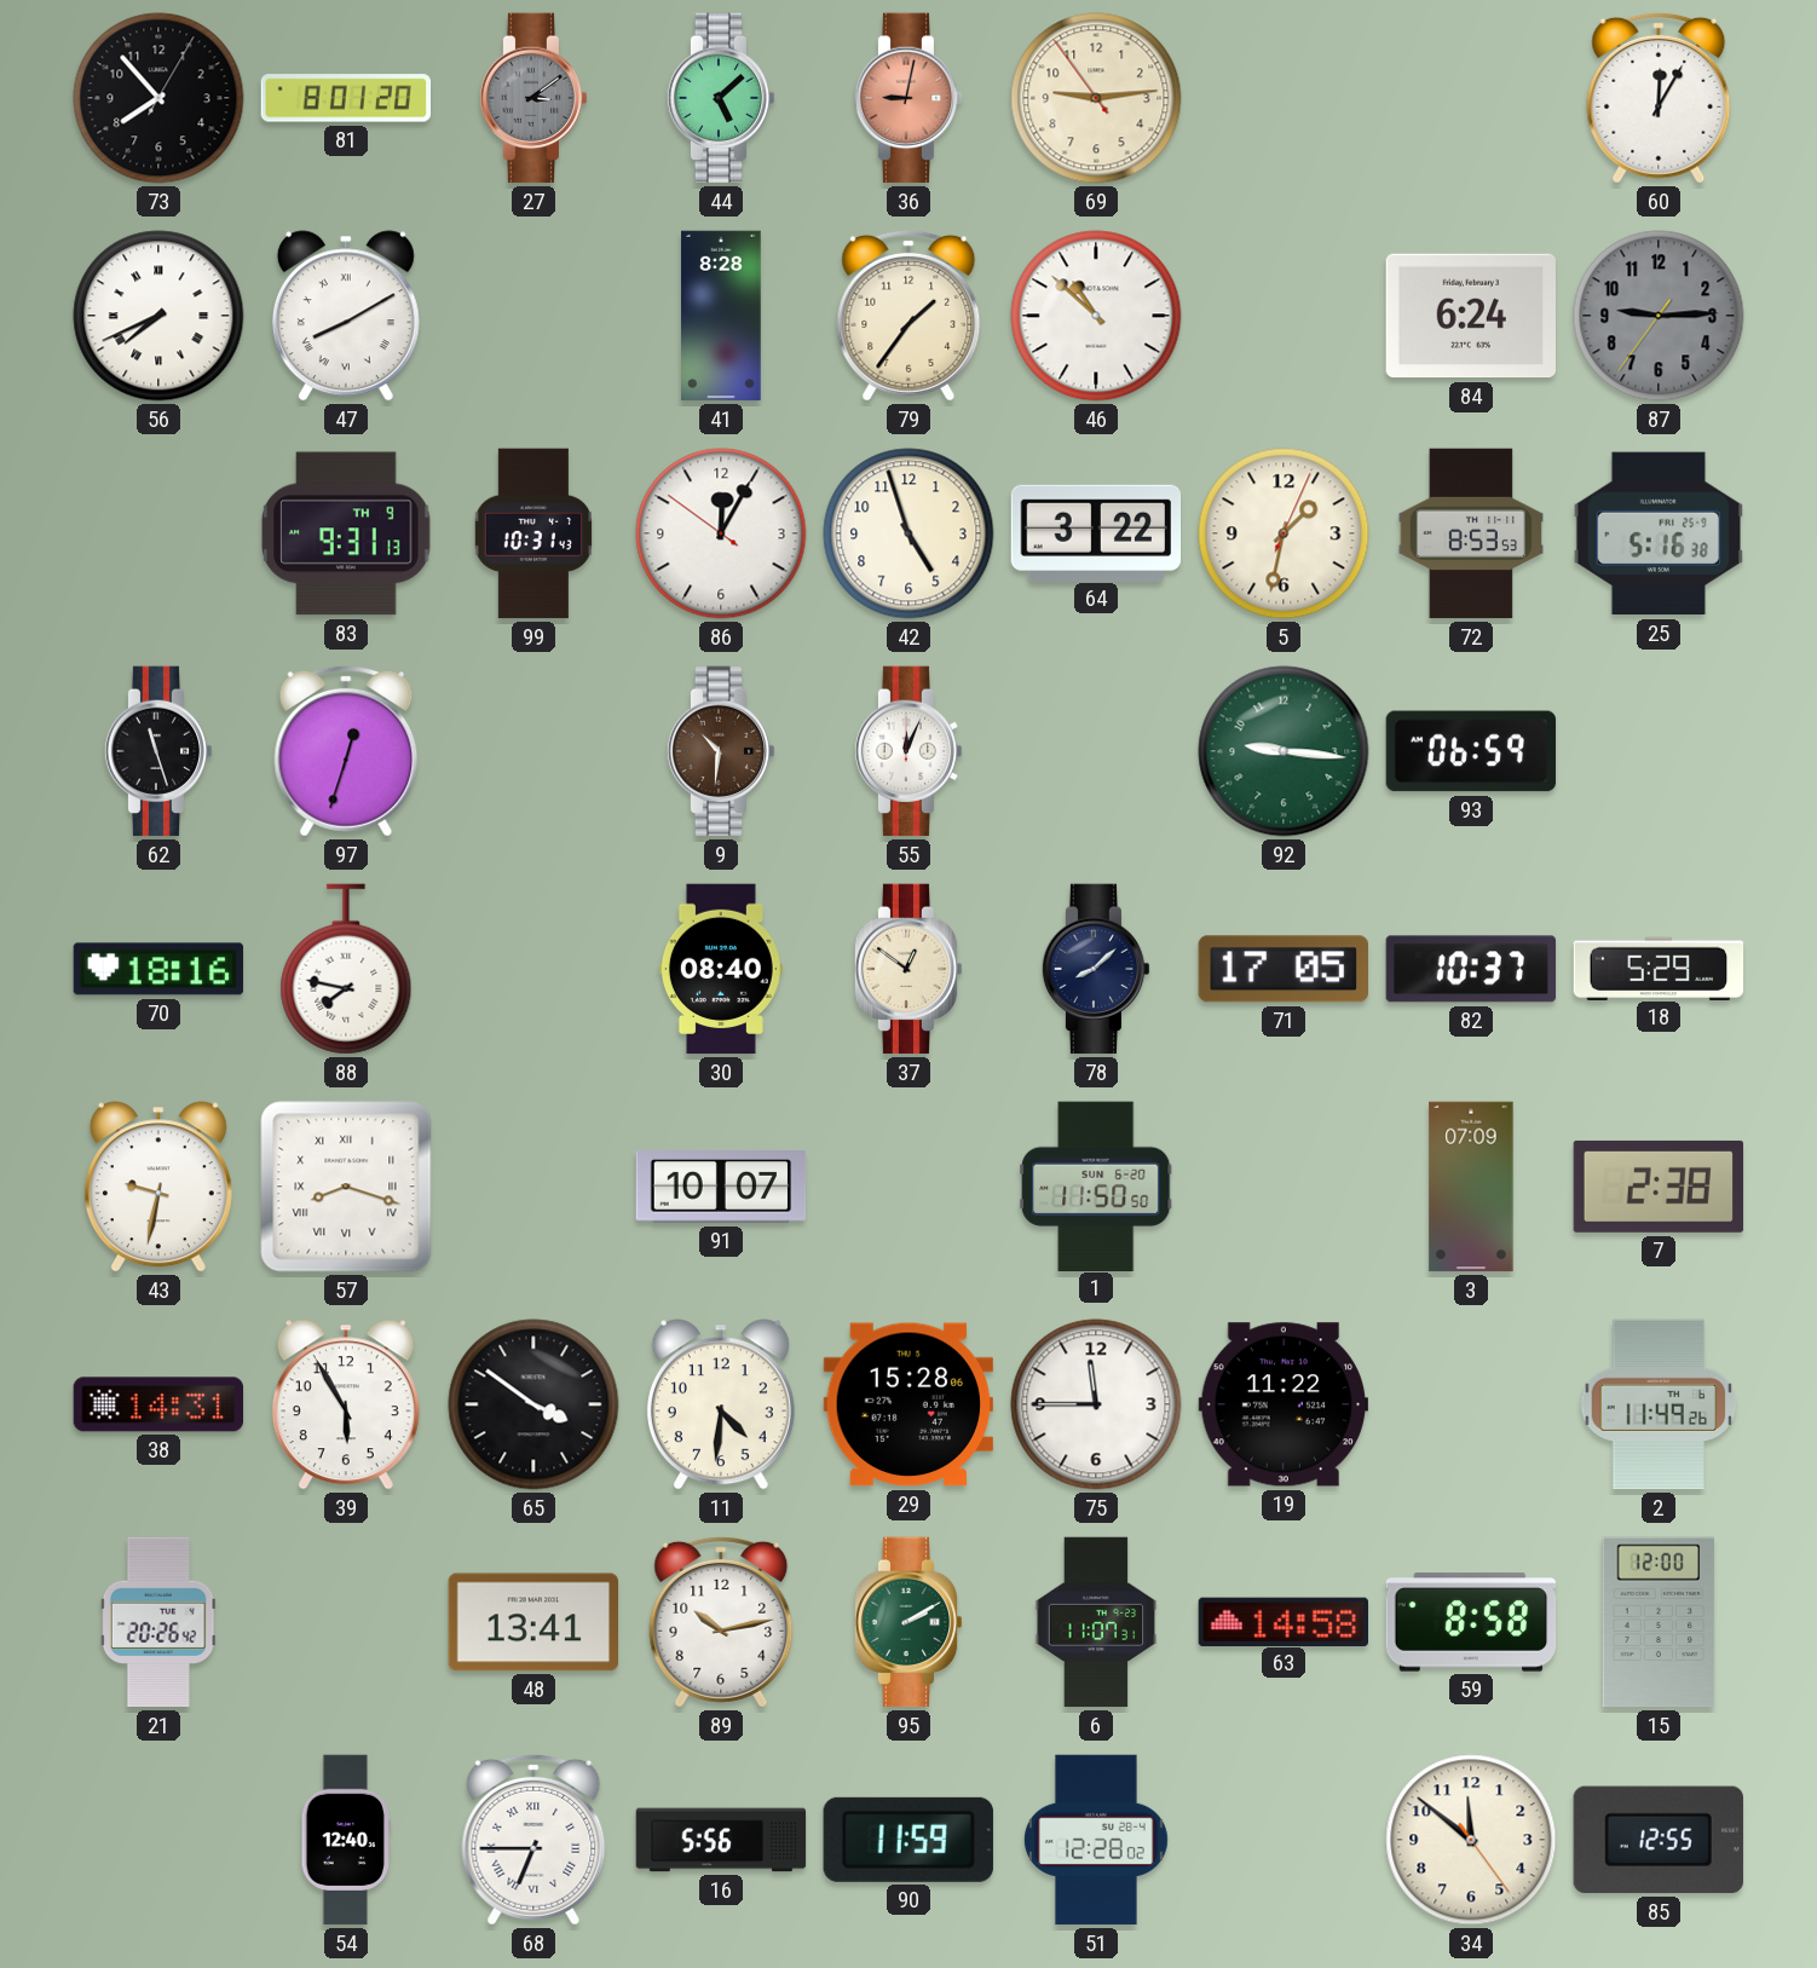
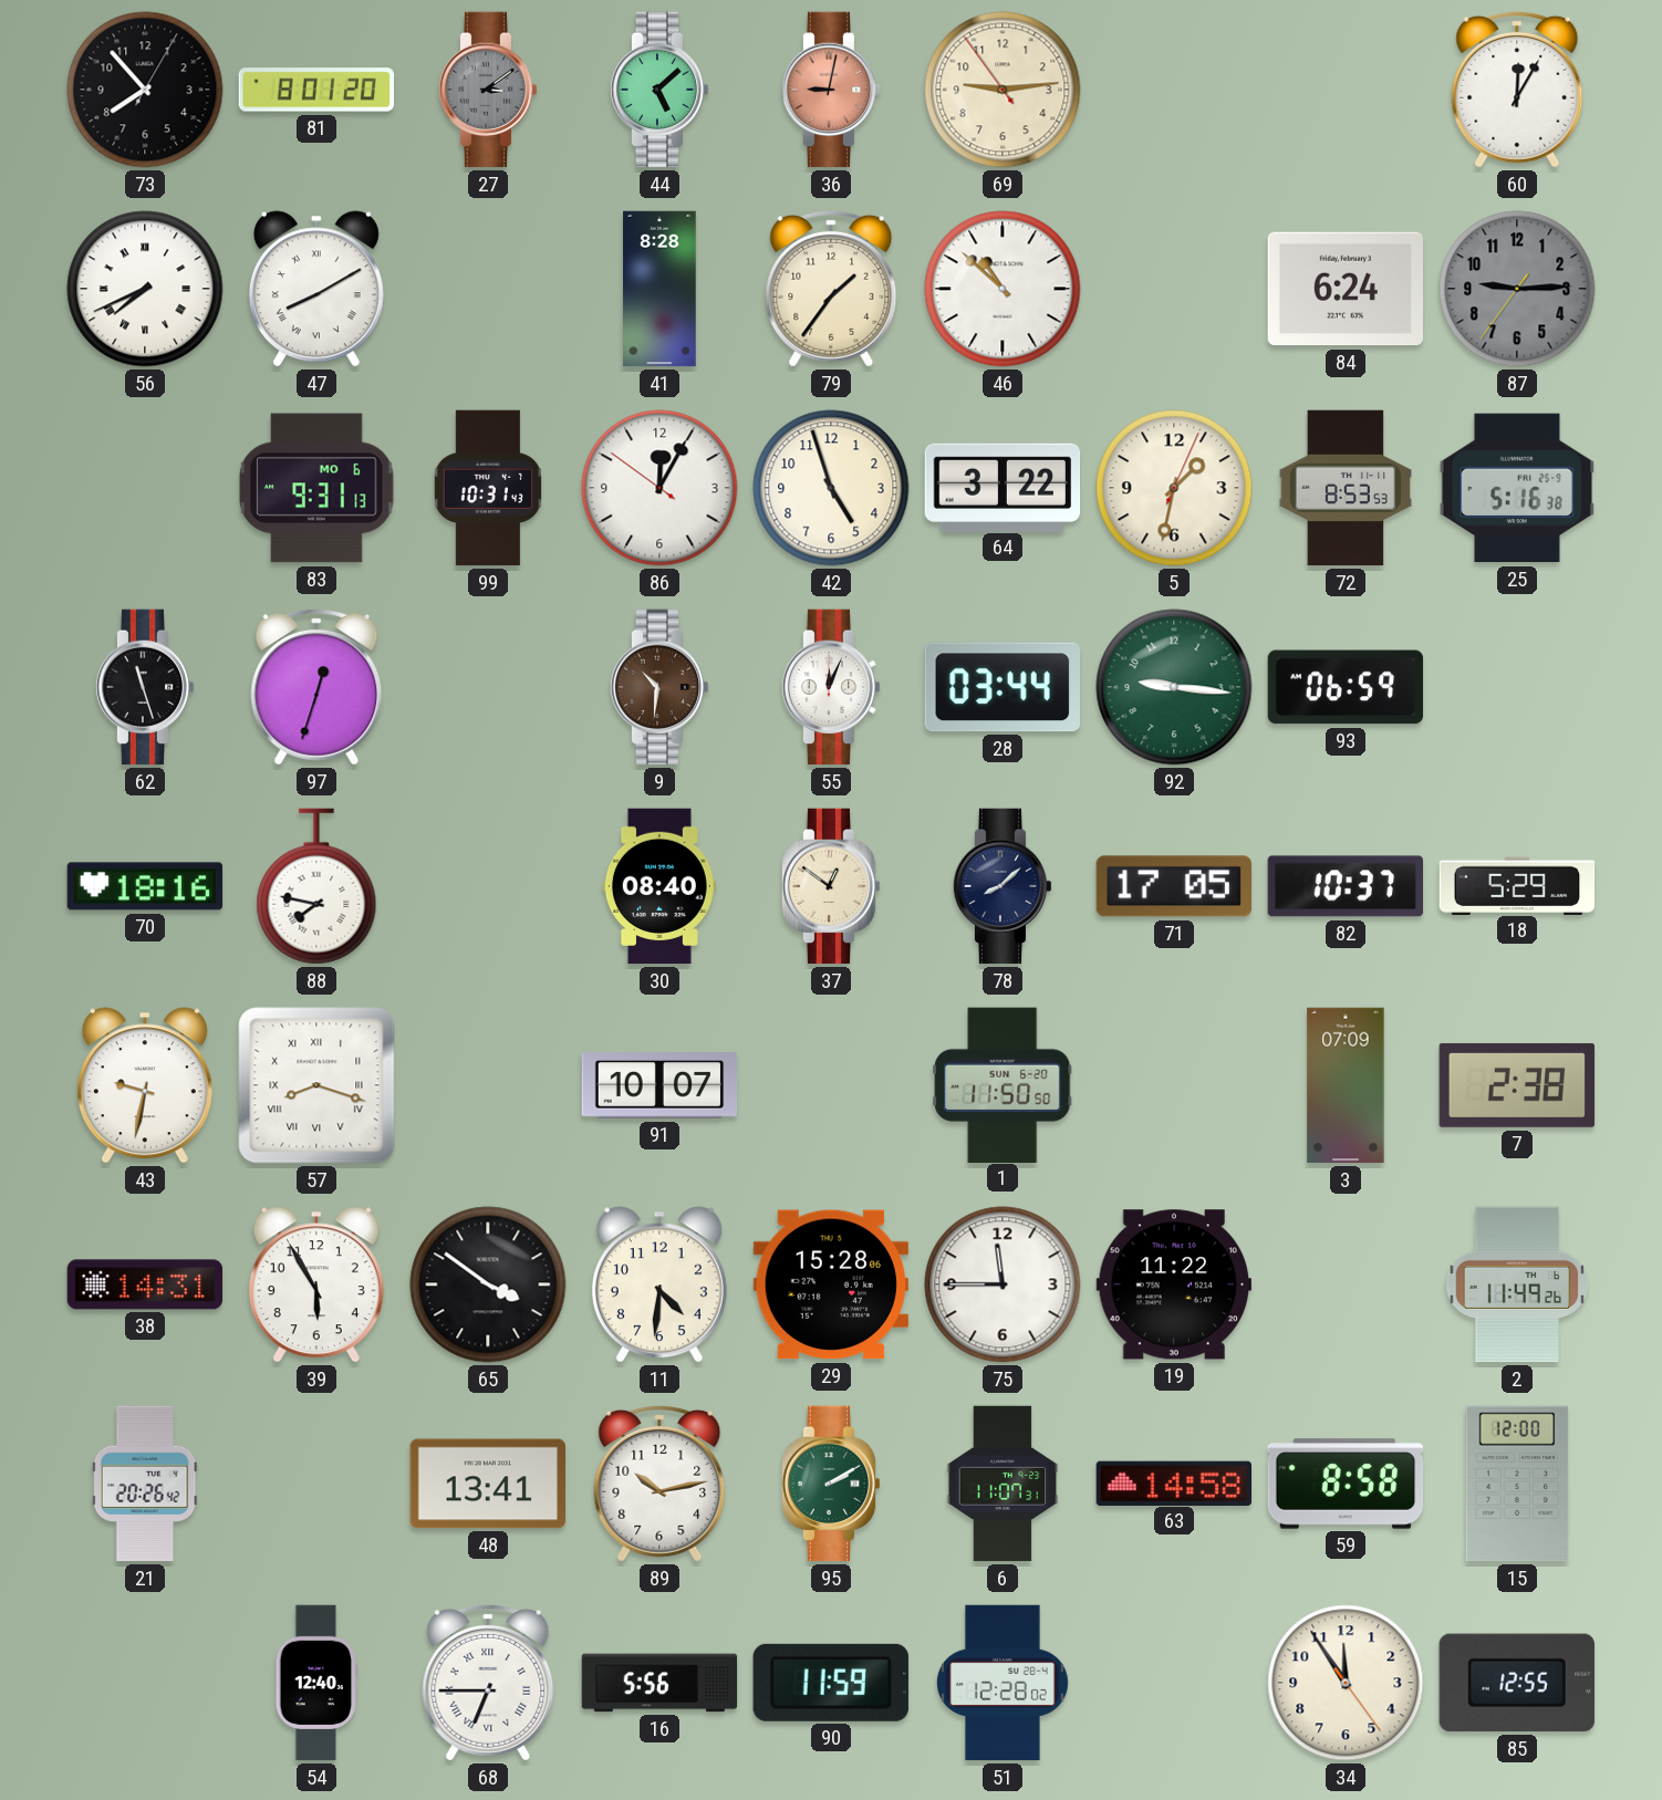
83 date: TH 9 -> MO 6
28: none -> 03:44
34: 11:51 -> 11:54
